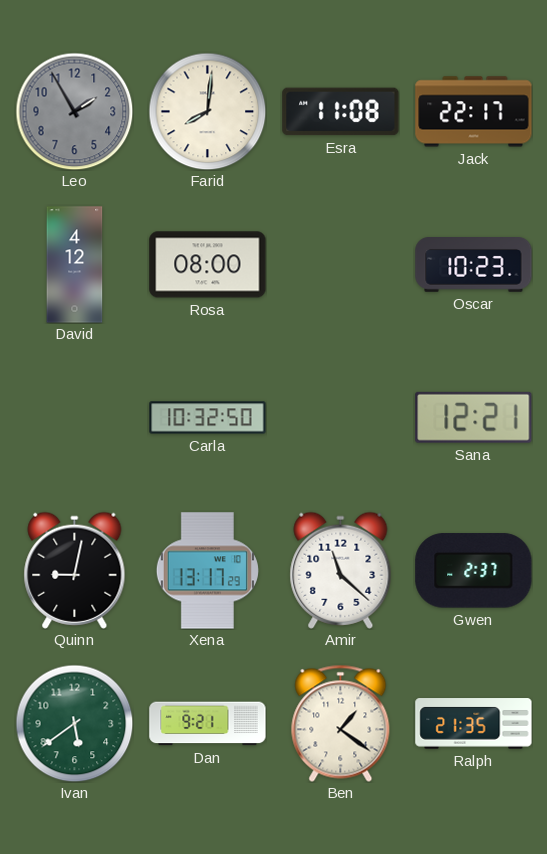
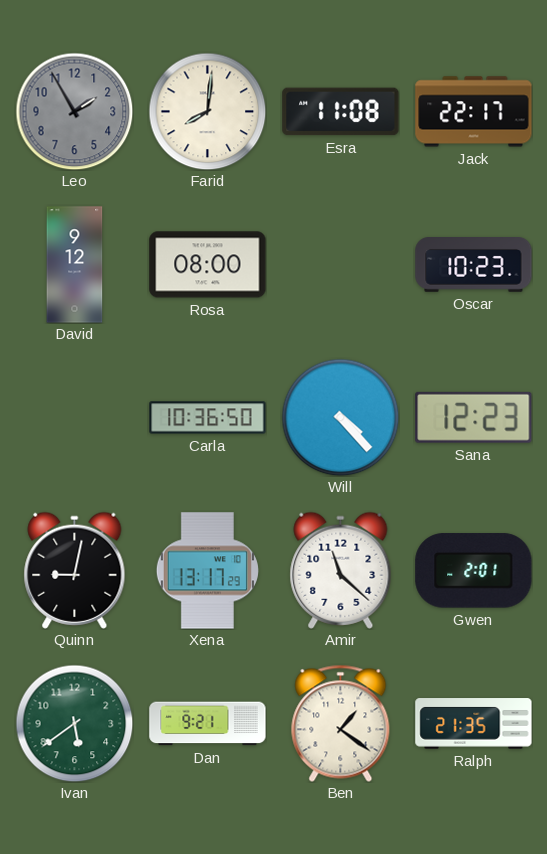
David: 4:12 -> 9:12
Carla: 10:32 -> 10:36
Will: none -> 4:23
Sana: 12:21 -> 12:23
Gwen: 2:37 -> 2:01
